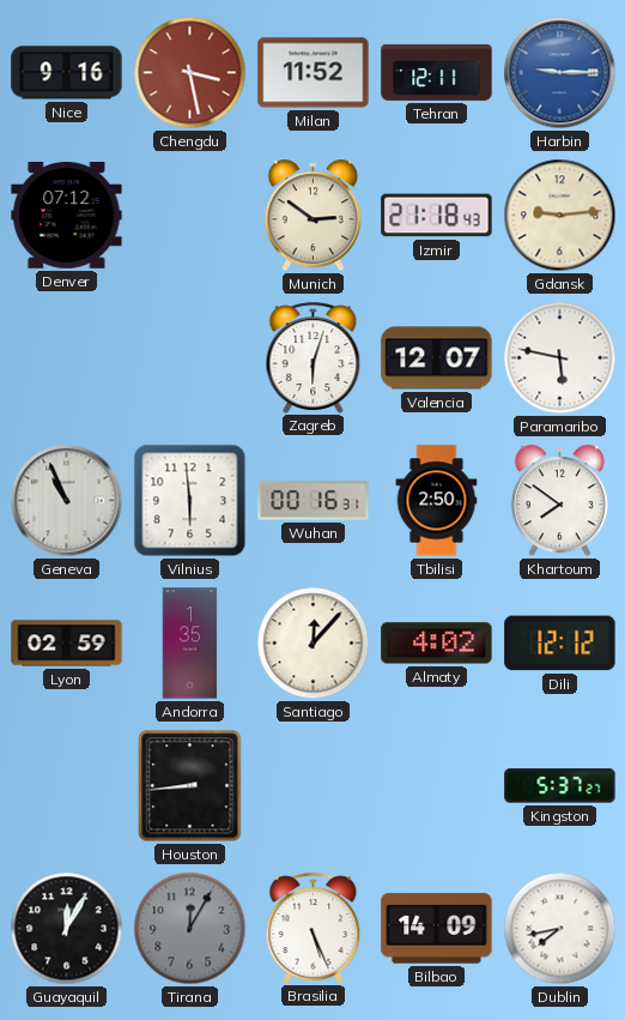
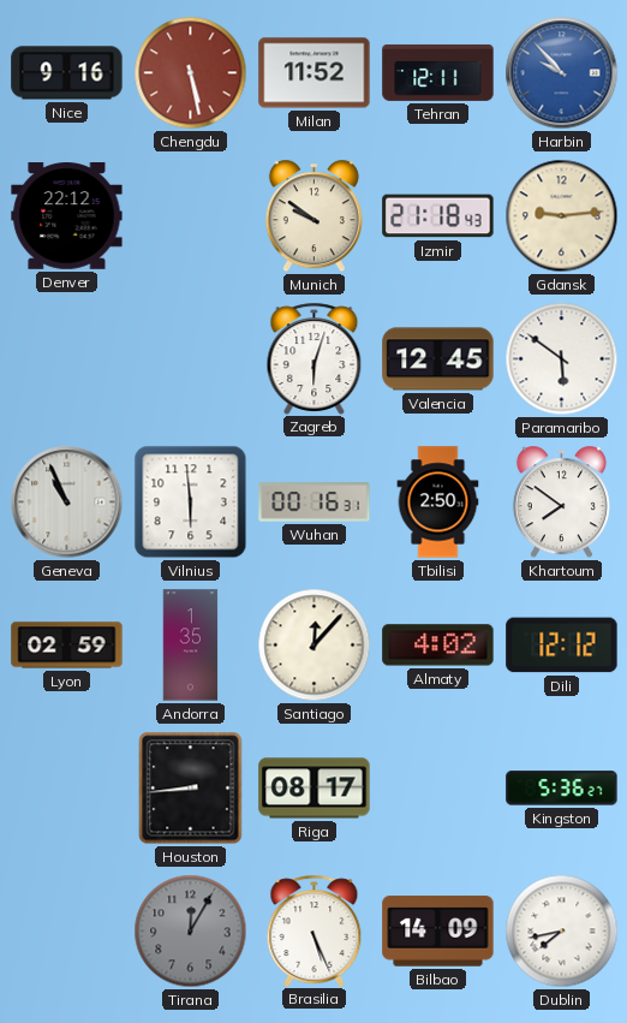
Chengdu: 3:28 -> 5:28
Harbin: 9:15 -> 9:53
Denver: 07:12 -> 22:12
Munich: 2:51 -> 9:51
Valencia: 12:07 -> 12:45
Paramaribo: 5:47 -> 5:51
Riga: none -> 08:17
Kingston: 5:37 -> 5:36
Guayaquil: 12:05 -> none
